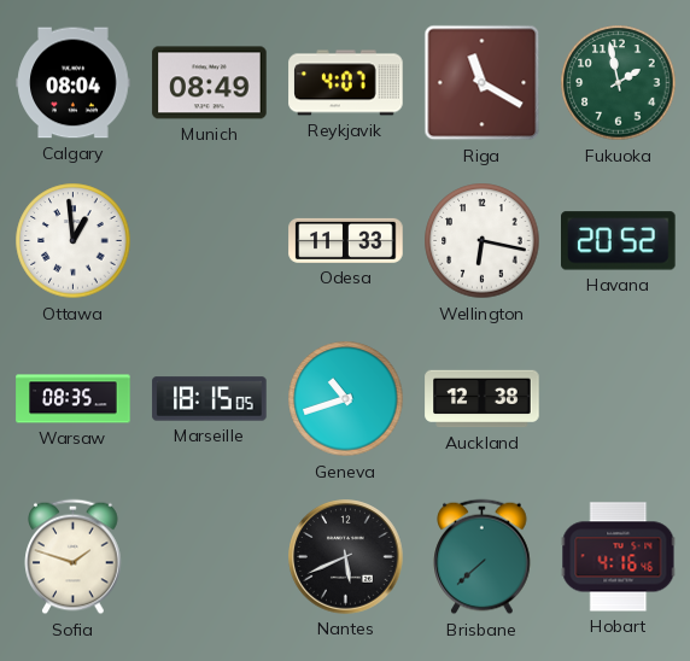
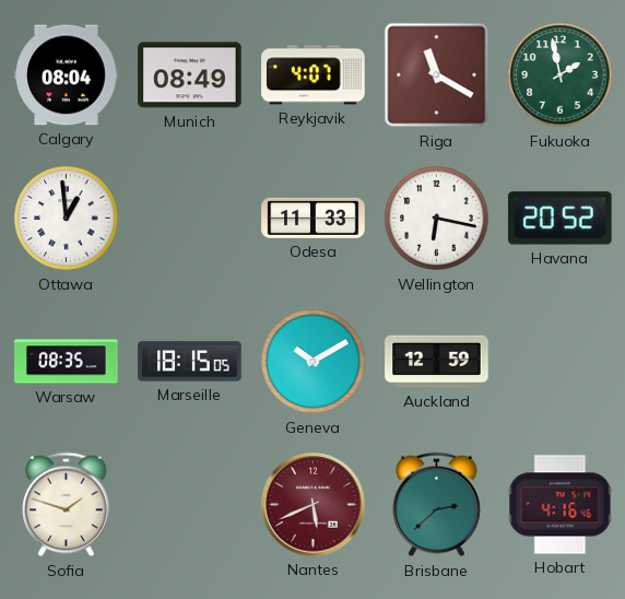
Geneva: 10:42 -> 10:10
Auckland: 12:38 -> 12:59
Nantes dial: black -> burgundy
Brisbane: 7:38 -> 2:38
